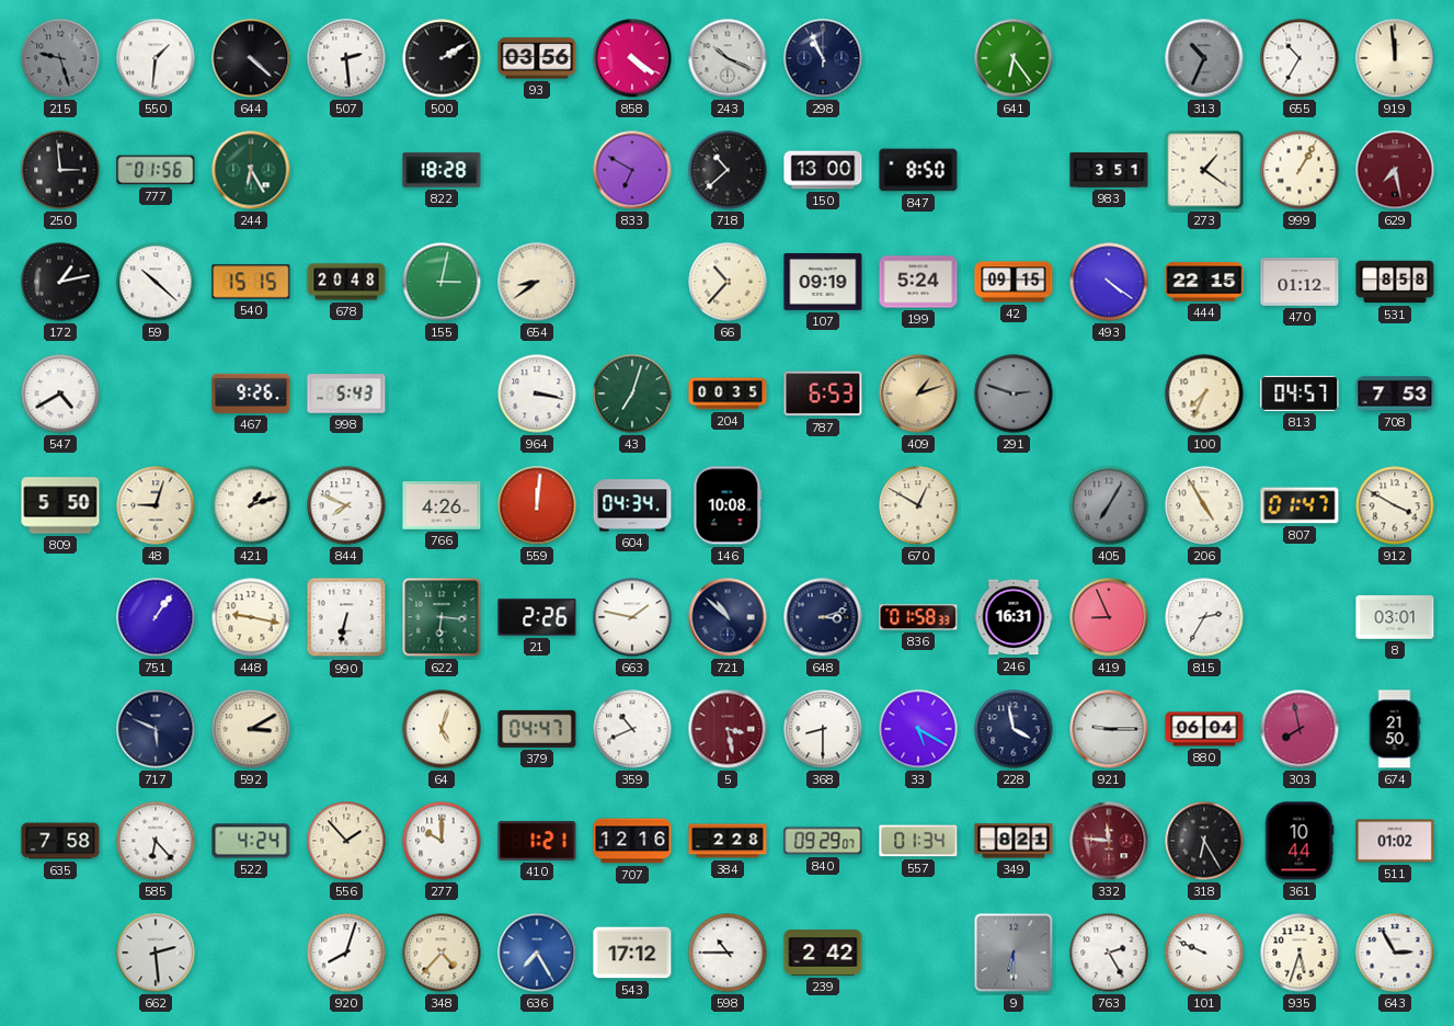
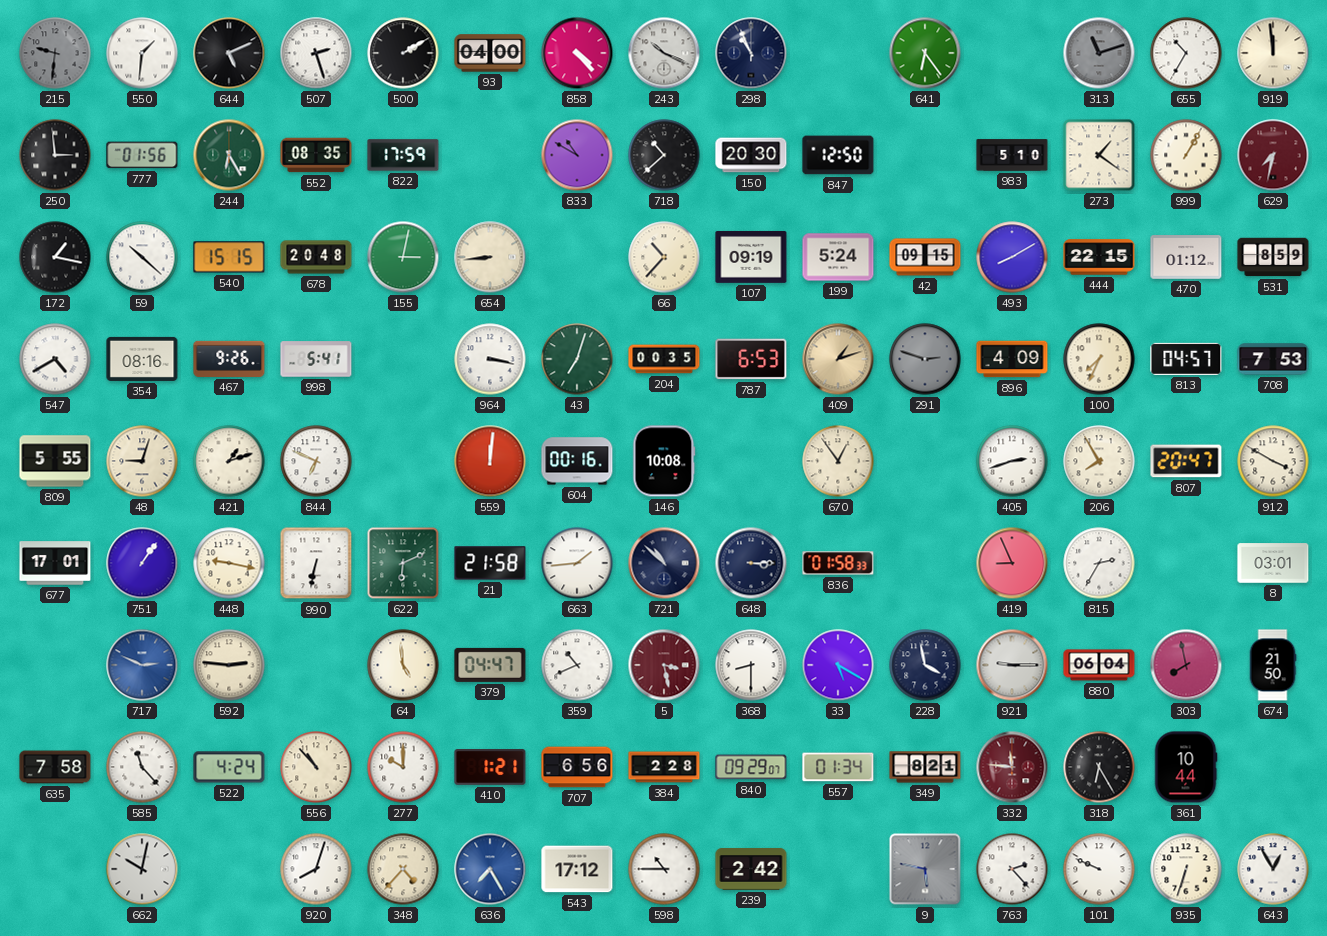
215: 9:27 -> 9:31
644: 4:22 -> 5:11
507: 2:29 -> 2:27
93: 03:56 -> 04:00
858: 4:21 -> 4:23
313: 10:34 -> 11:12
552: none -> 08:35
822: 18:28 -> 17:59
833: 6:50 -> 10:50
150: 13:00 -> 20:30
847: 8:50 -> 12:50
983: 3:51 -> 5:10
629: 7:28 -> 7:32
172: 1:13 -> 1:17
654: 8:39 -> 8:44
493: 4:21 -> 8:10
531: 8:58 -> 8:59
354: none -> 08:16
998: 5:43 -> 5:41
896: none -> 4:09
809: 5:50 -> 5:55
844: 7:49 -> 6:49
766: 4:26 -> none
604: 04:34 -> 00:16
670: 12:50 -> 12:54
405: 7:05 -> 2:42
405 dial: grey -> white
206: 4:55 -> 7:55
807: 01:47 -> 20:47
677: none -> 17:01
622: 6:16 -> 6:11
21: 2:26 -> 21:58
663: 1:47 -> 1:44
648: 3:12 -> 3:15
246: 16:31 -> none
717: 5:49 -> 2:49
717 dial: navy -> blue
592: 3:10 -> 2:46
64: 5:03 -> 4:59
585: 6:23 -> 11:23
556: 1:53 -> 10:53
707: 12:16 -> 6:56
511: 01:02 -> none
662: 2:29 -> 10:02
9: 6:30 -> 5:47
763: 2:25 -> 2:23
935: 5:33 -> 6:33
643: 2:55 -> 12:55
